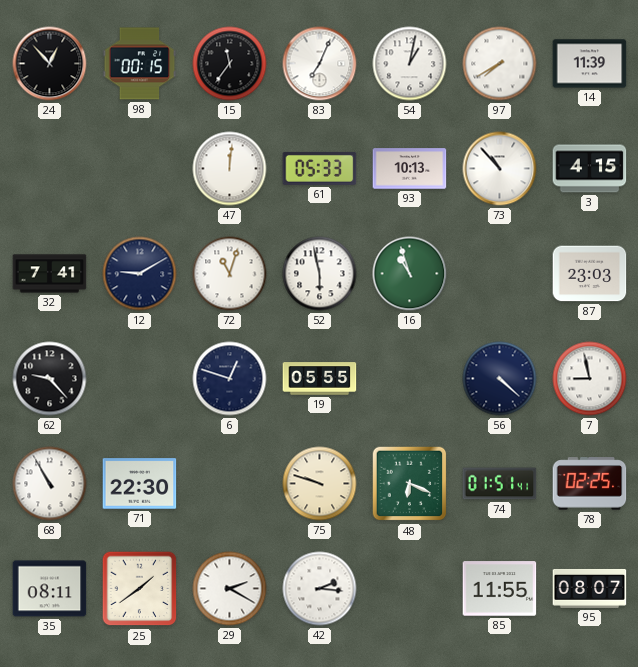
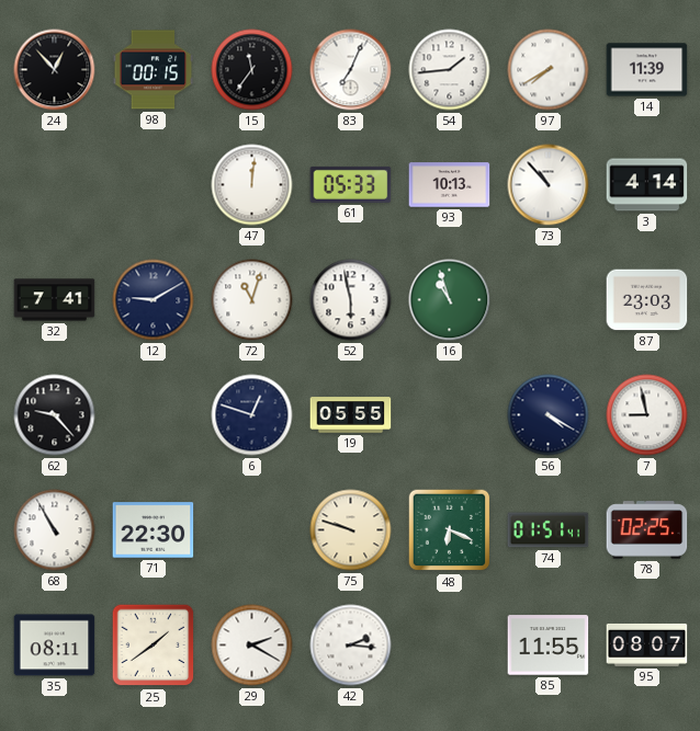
54: 1:02 -> 1:44
3: 4:15 -> 4:14
56: 4:22 -> 4:20
